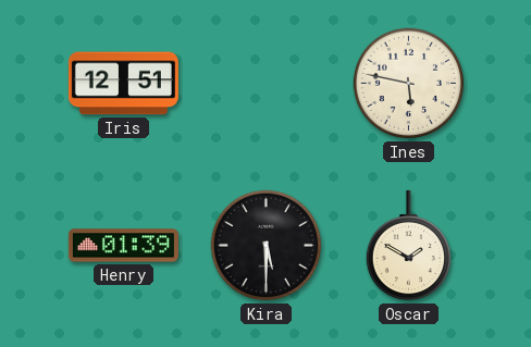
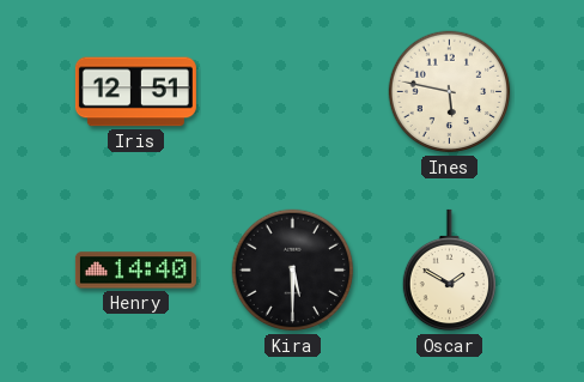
Henry: 01:39 -> 14:40
